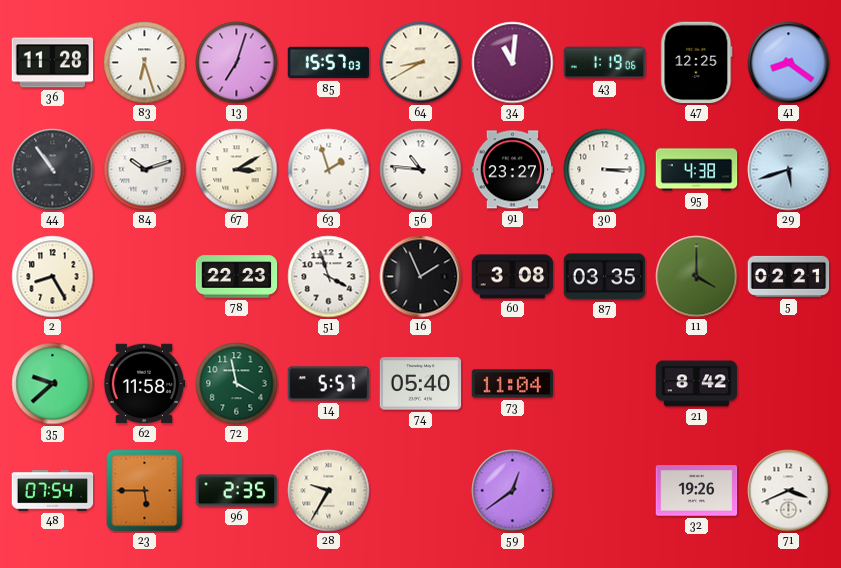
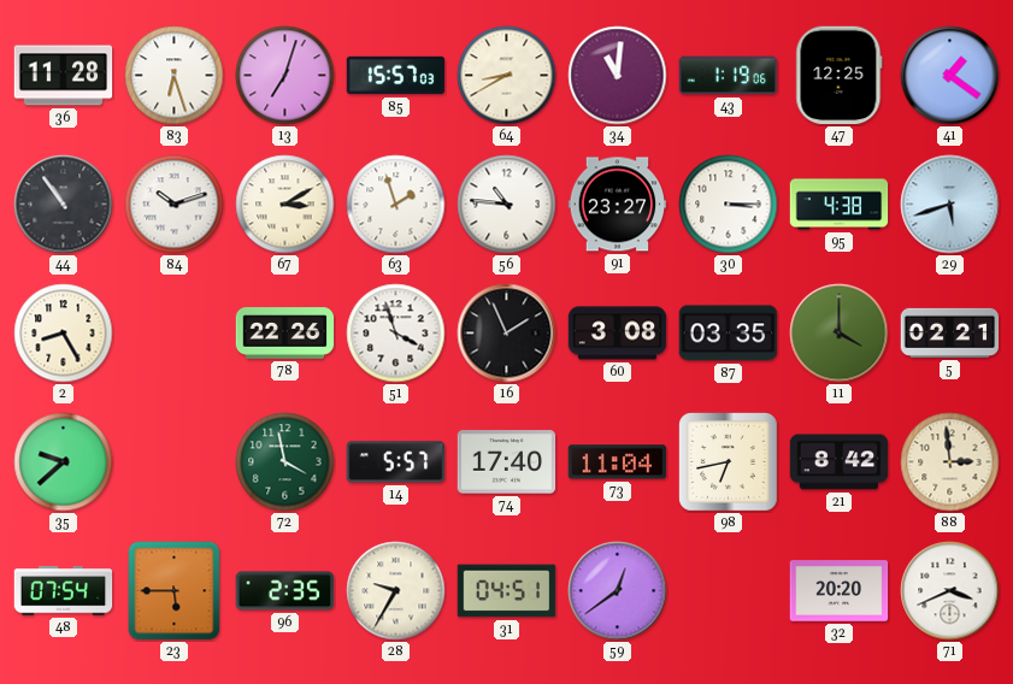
41: 8:21 -> 1:21
78: 22:23 -> 22:26
62: 11:58 -> none
74: 05:40 -> 17:40
98: none -> 6:43
88: none -> 2:59
31: none -> 04:51
32: 19:26 -> 20:20
